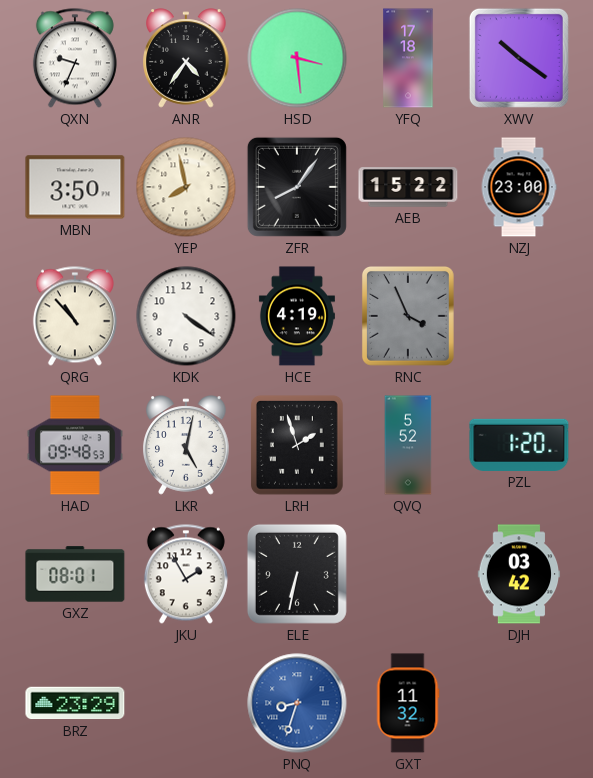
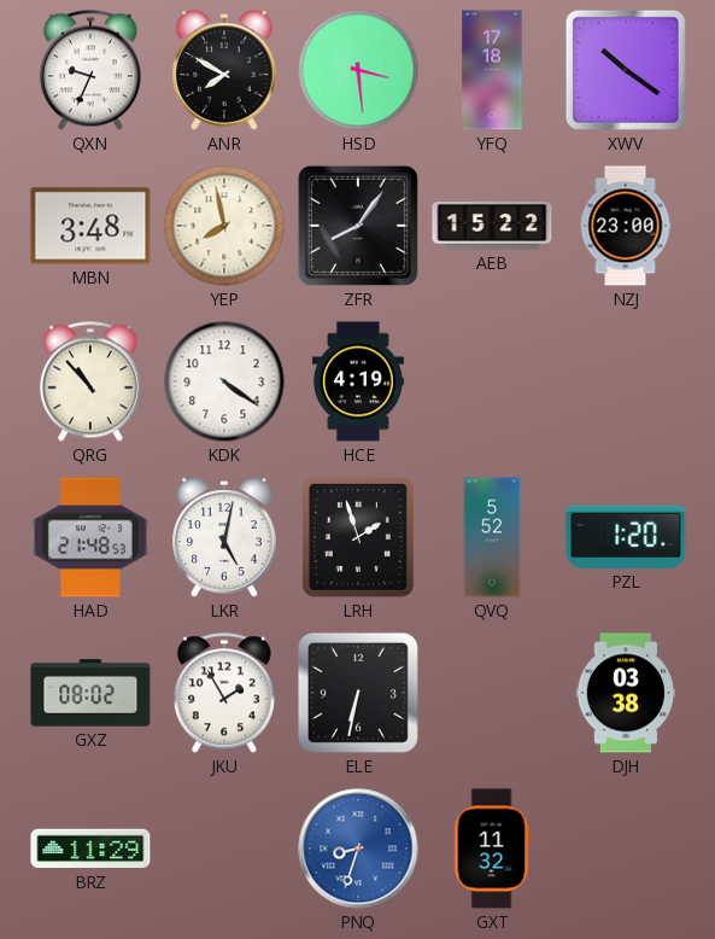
ANR: 4:36 -> 7:50
MBN: 3:50 -> 3:48
RNC: 3:56 -> none
HAD: 09:48 -> 21:48
GXZ: 08:01 -> 08:02
DJH: 03:42 -> 03:38
BRZ: 23:29 -> 11:29
